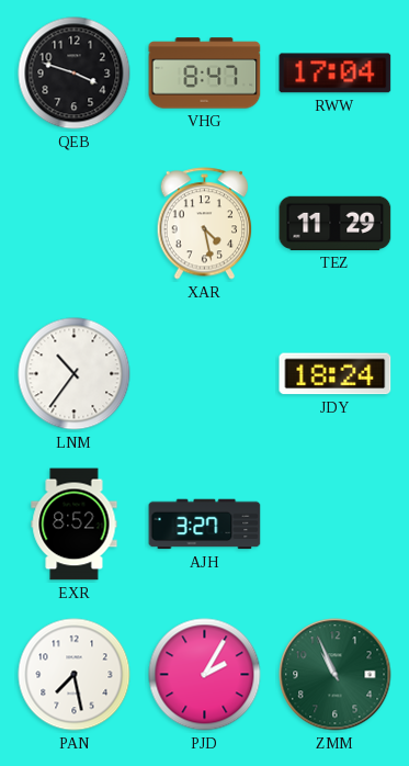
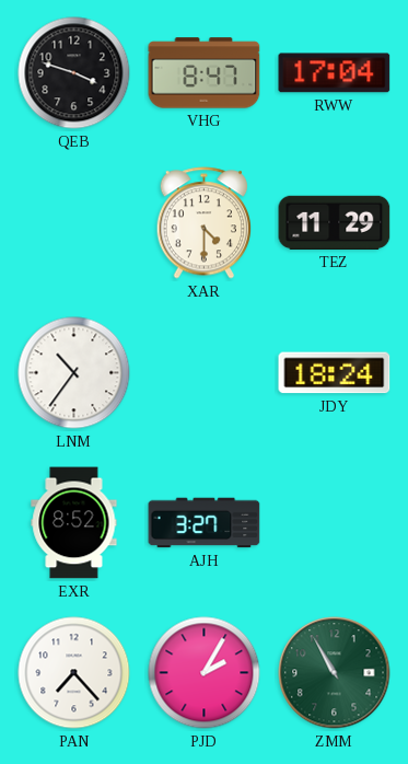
XAR: 4:28 -> 4:30
PAN: 7:28 -> 7:23
ZMM: 10:56 -> 10:55
